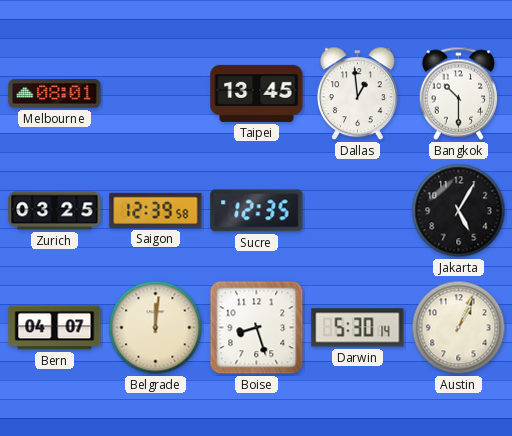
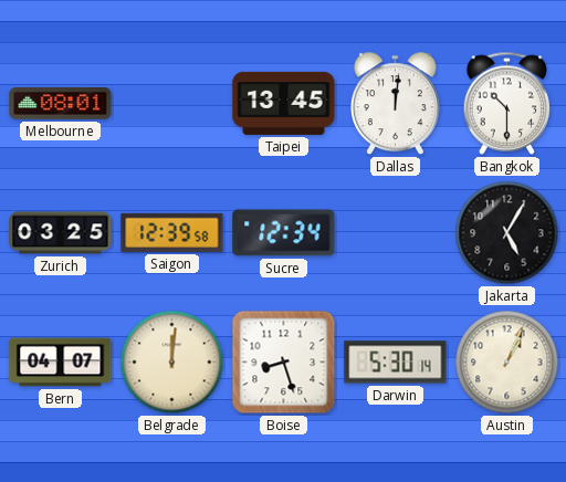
Dallas: 12:59 -> 12:01
Sucre: 12:35 -> 12:34
